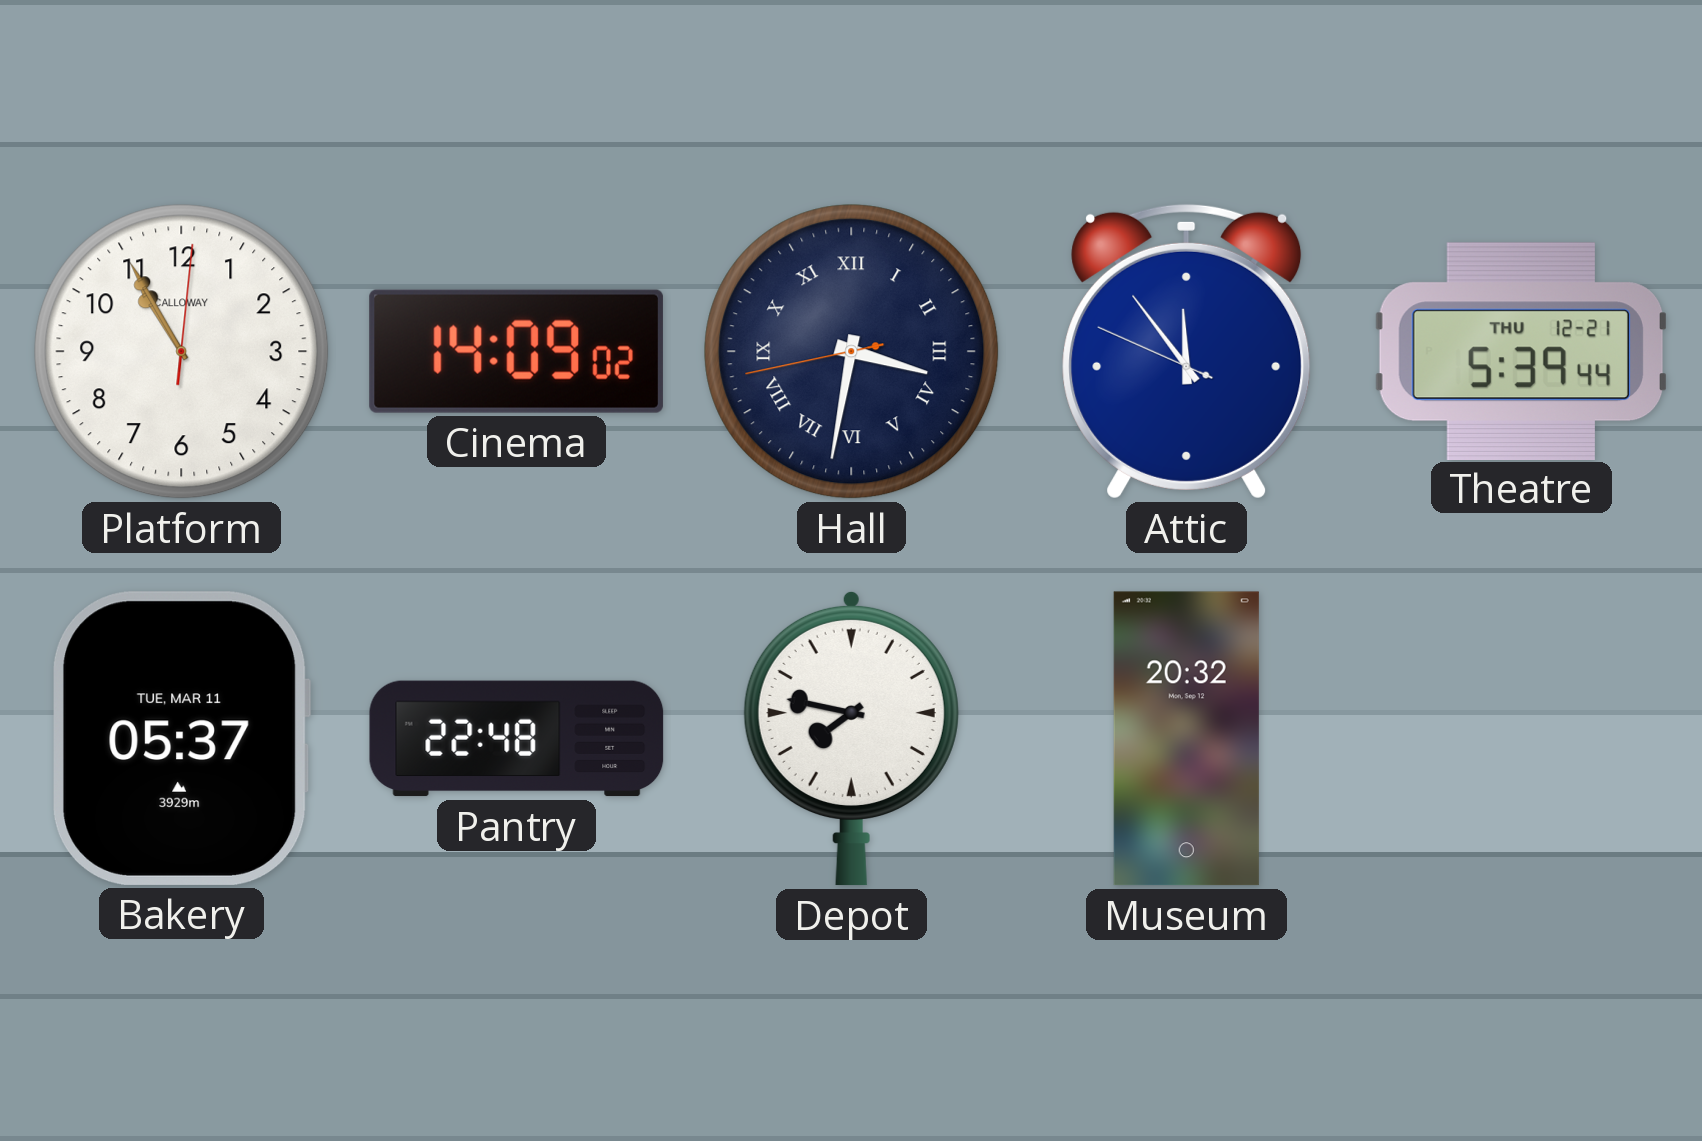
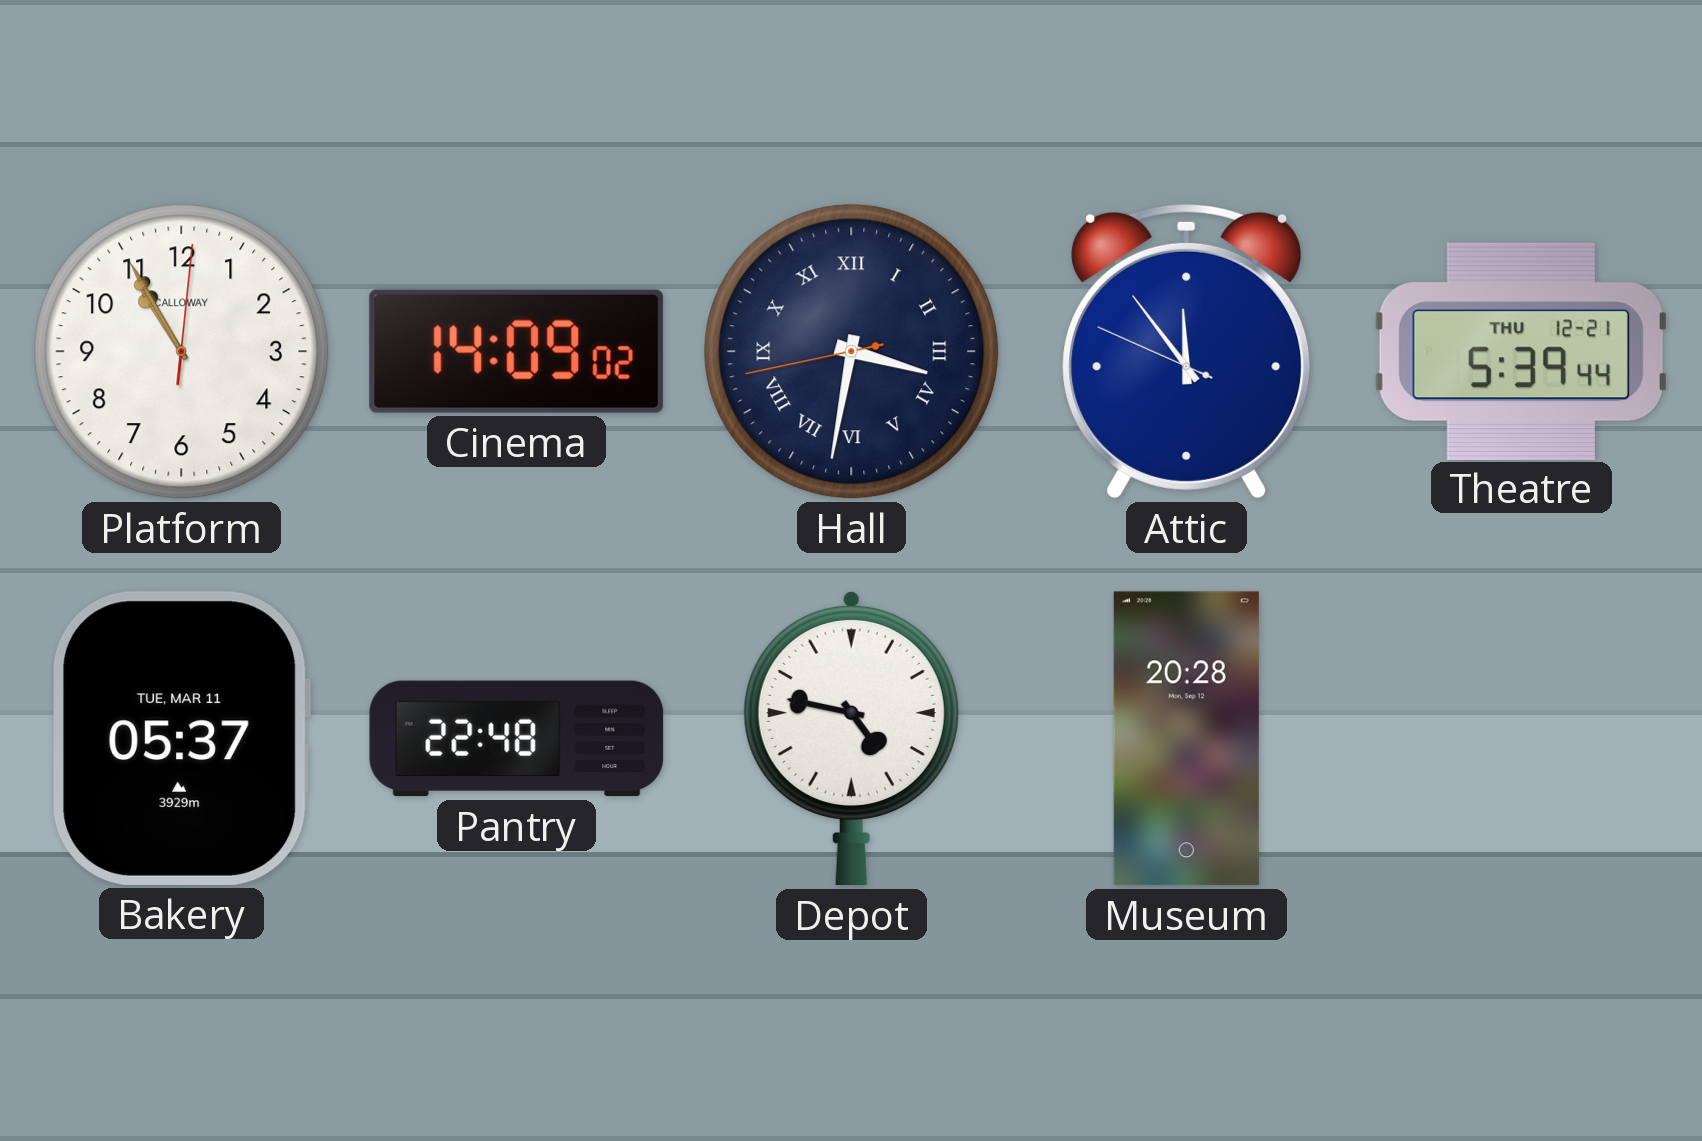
Depot: 7:47 -> 4:47
Museum: 20:32 -> 20:28
